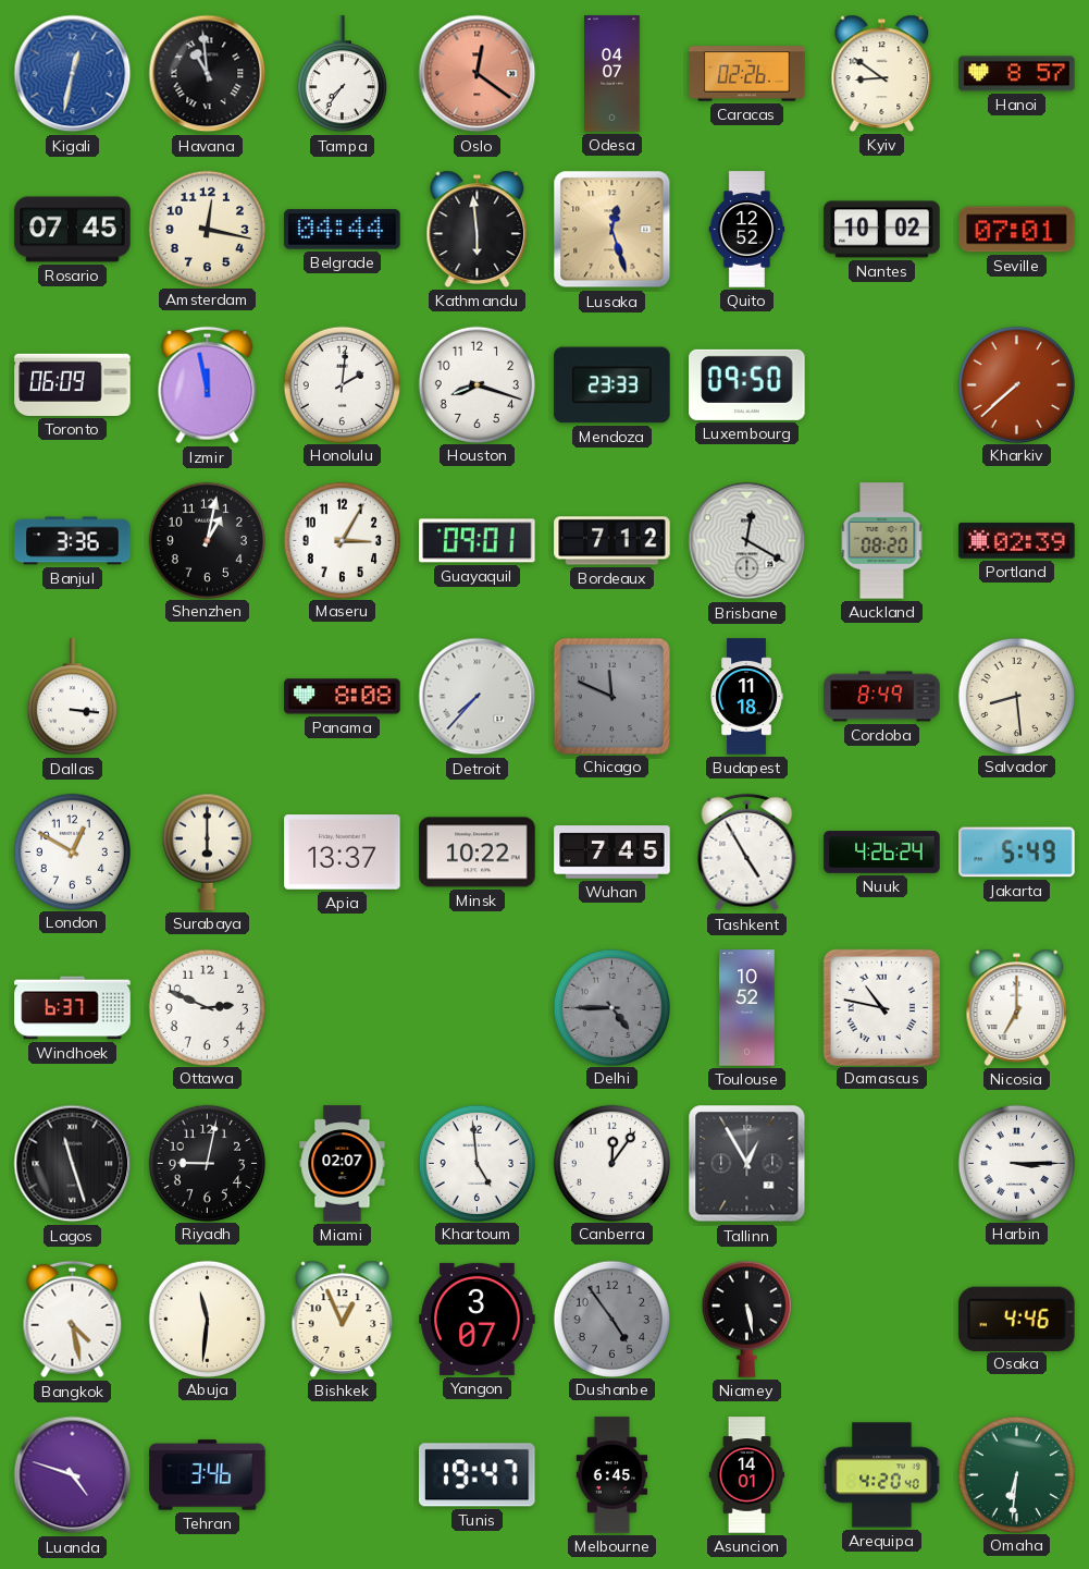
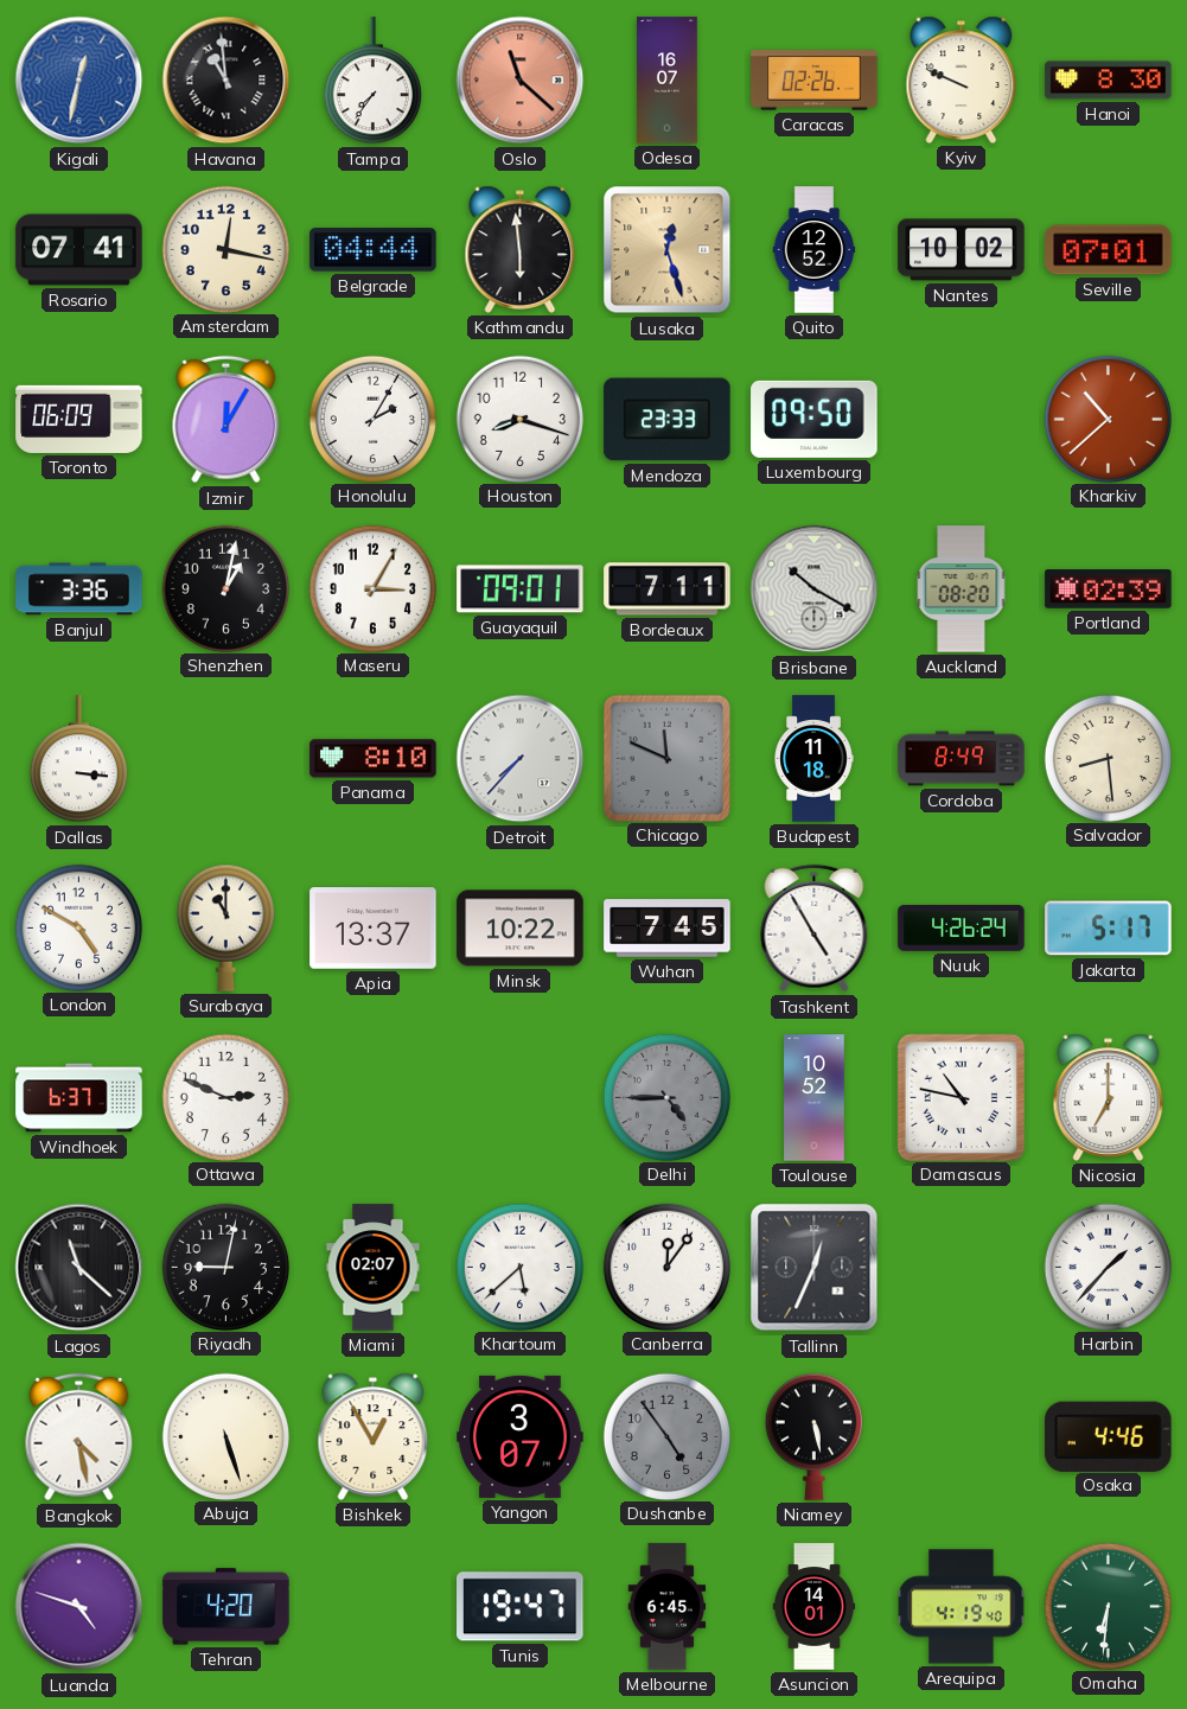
Oslo: 12:21 -> 11:22
Odesa: 04:07 -> 16:07
Kyiv: 8:51 -> 9:49
Hanoi: 8:57 -> 8:30
Rosario: 07:45 -> 07:41
Izmir: 11:58 -> 12:05
Honolulu: 2:01 -> 2:05
Kharkiv: 7:38 -> 10:38
Bordeaux: 7:12 -> 7:11
Brisbane: 12:20 -> 10:20
Panama: 8:08 -> 8:10
London: 12:50 -> 4:50
Surabaya: 6:00 -> 11:00
Jakarta: 5:49 -> 5:17
Lagos: 11:27 -> 11:22
Khartoum: 4:59 -> 5:38
Tallinn: 12:55 -> 12:34
Harbin: 3:15 -> 1:37
Abuja: 11:31 -> 5:27
Bishkek: 12:56 -> 12:55
Tehran: 3:46 -> 4:20
Arequipa: 4:20 -> 4:19
